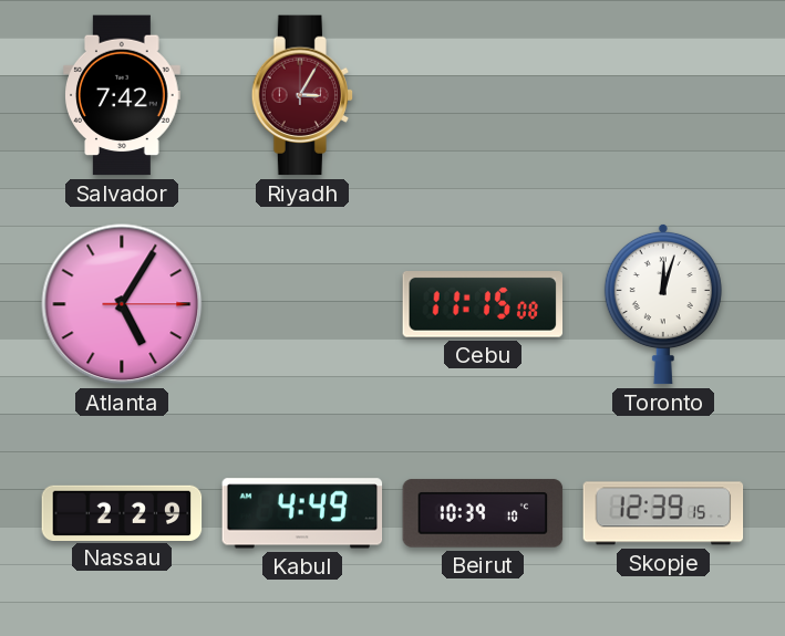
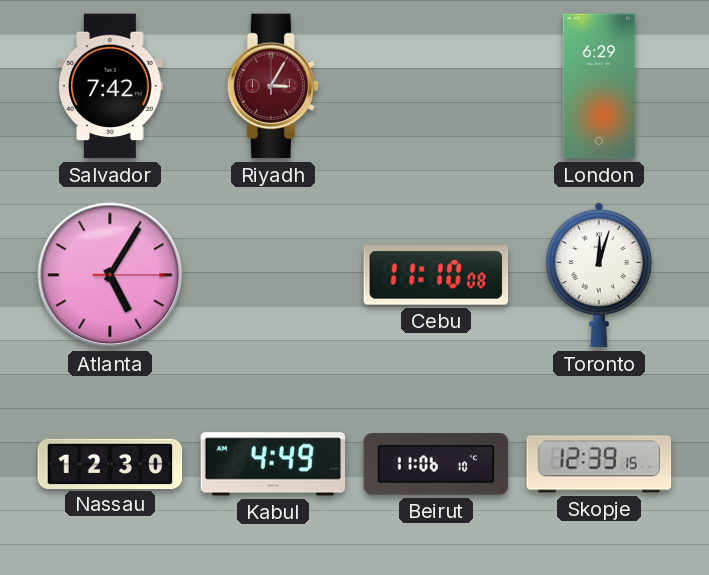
London: none -> 6:29
Cebu: 11:15 -> 11:10
Nassau: 2:29 -> 12:30
Beirut: 10:39 -> 11:06
